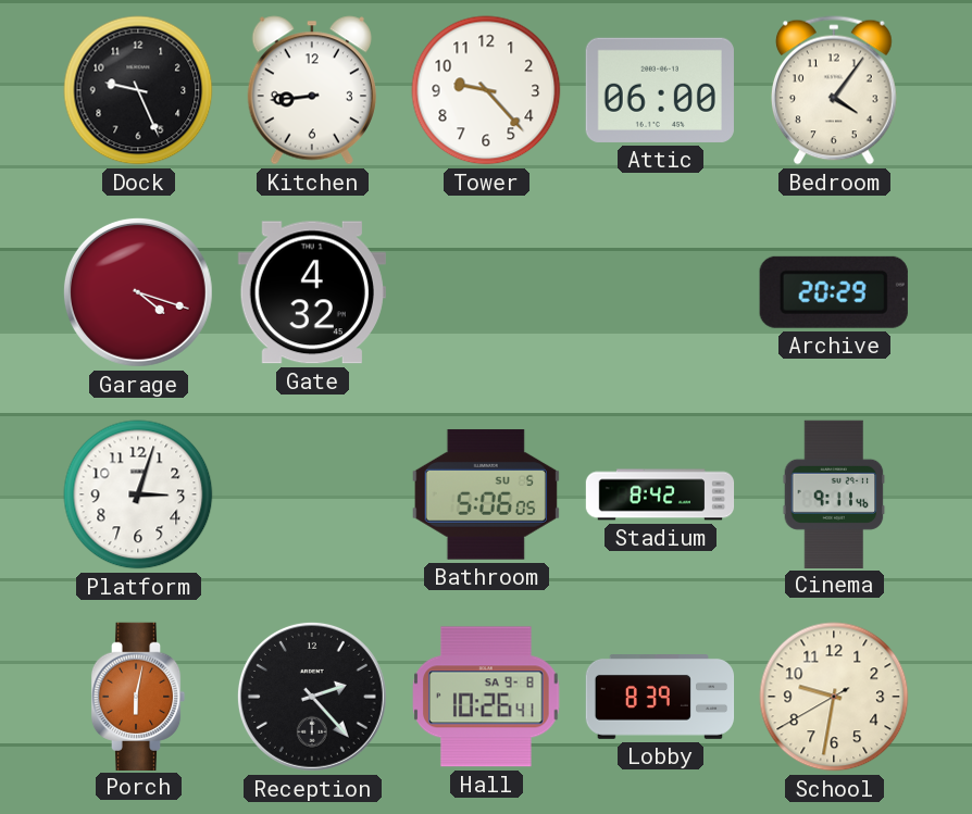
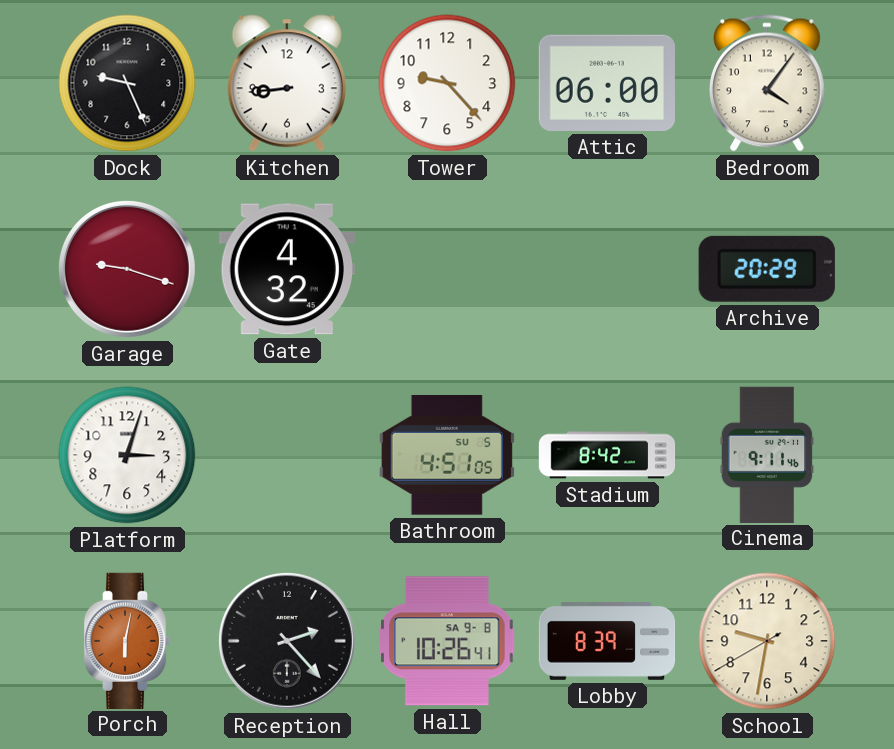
Garage: 4:18 -> 9:18
Bathroom: 5:06 -> 4:51
